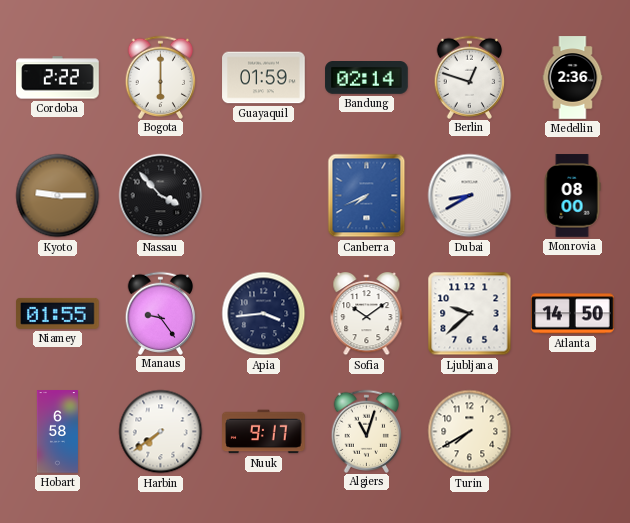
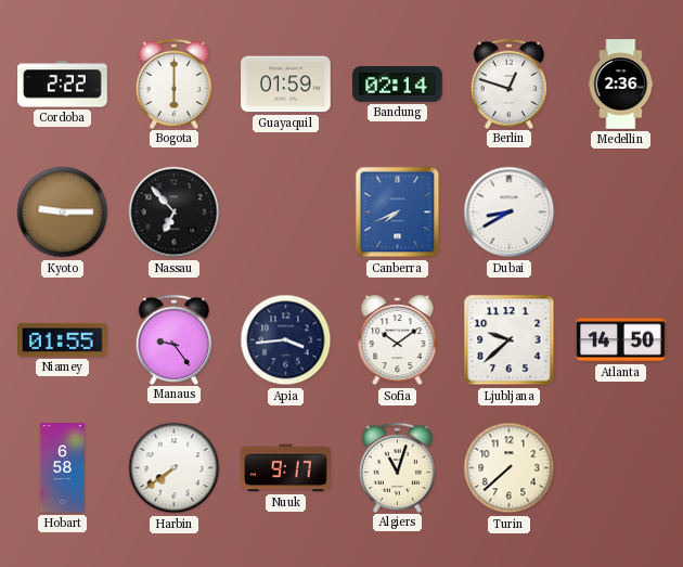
Nassau: 3:53 -> 6:53
Monrovia: 08:00 -> none
Turin: 7:40 -> 7:38
